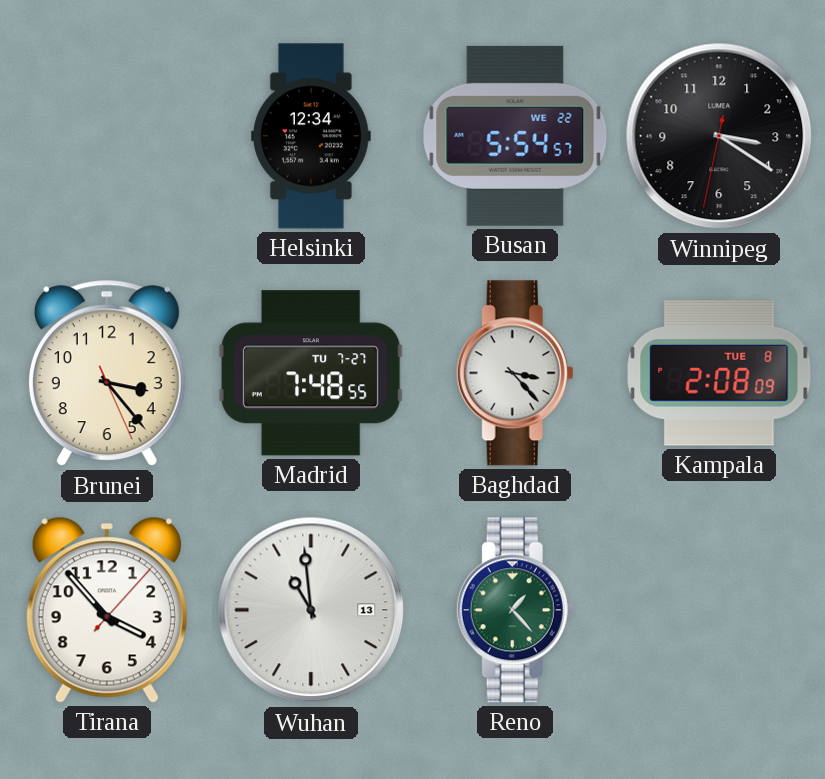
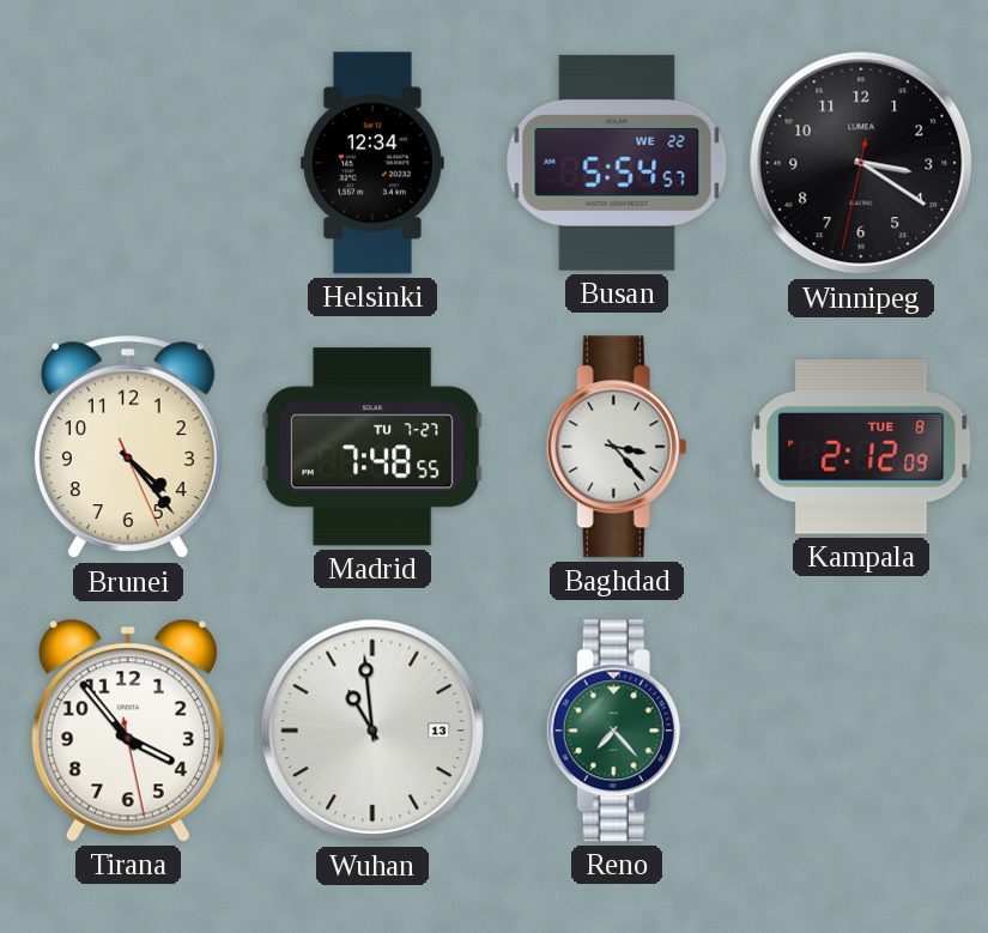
Brunei: 3:23 -> 4:23
Kampala: 2:08 -> 2:12
Tirana: 3:53:07 -> 3:53:28
Reno: 1:23 -> 7:23
